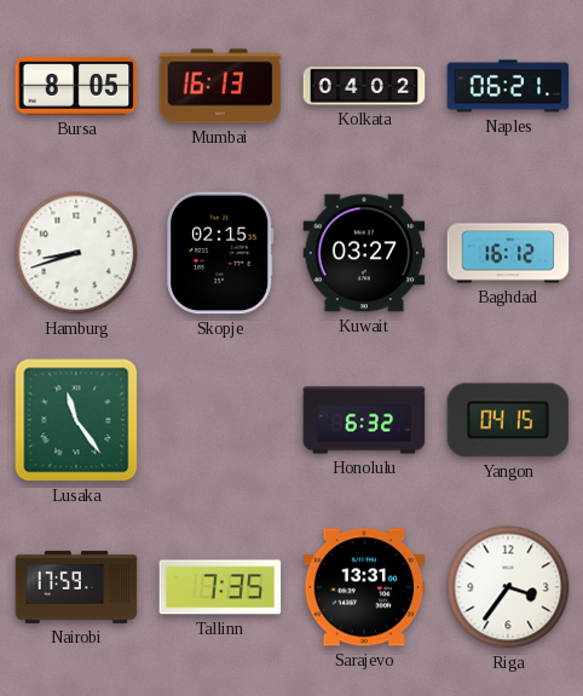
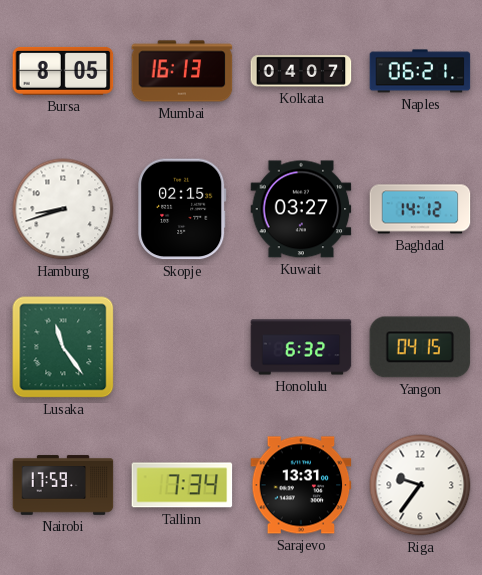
Kolkata: 04:02 -> 04:07
Baghdad: 16:12 -> 14:12
Tallinn: 7:35 -> 7:34
Riga: 3:36 -> 9:36
